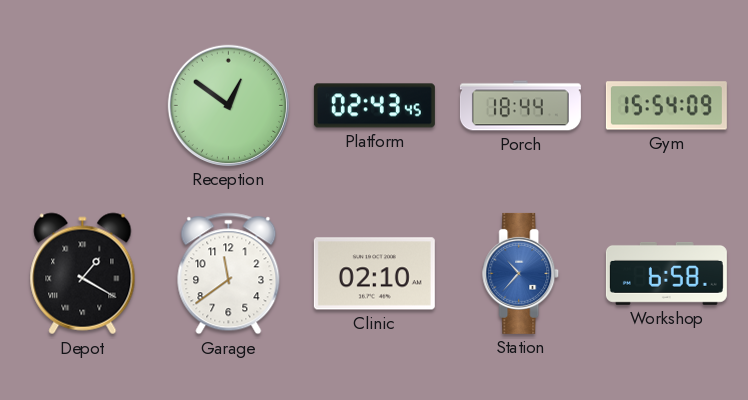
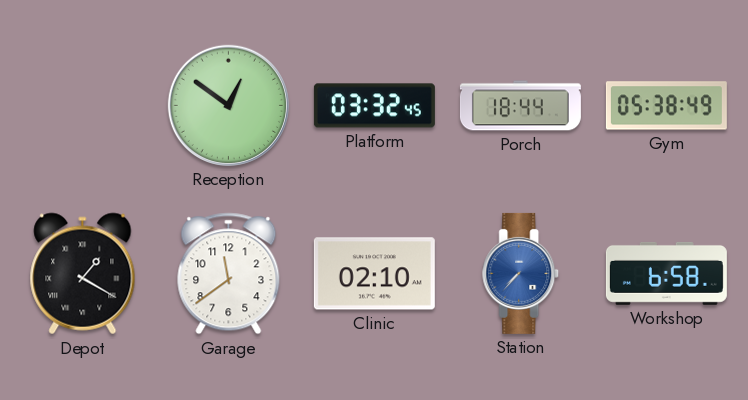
Platform: 02:43 -> 03:32
Gym: 15:54 -> 05:38
Station: 10:37 -> 7:37
